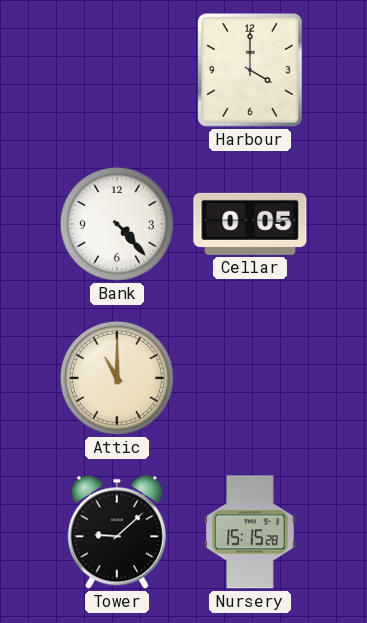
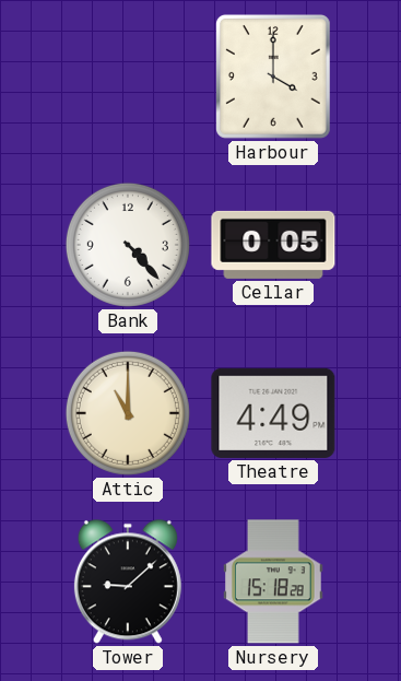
Theatre: none -> 4:49
Nursery: 15:15 -> 15:18
